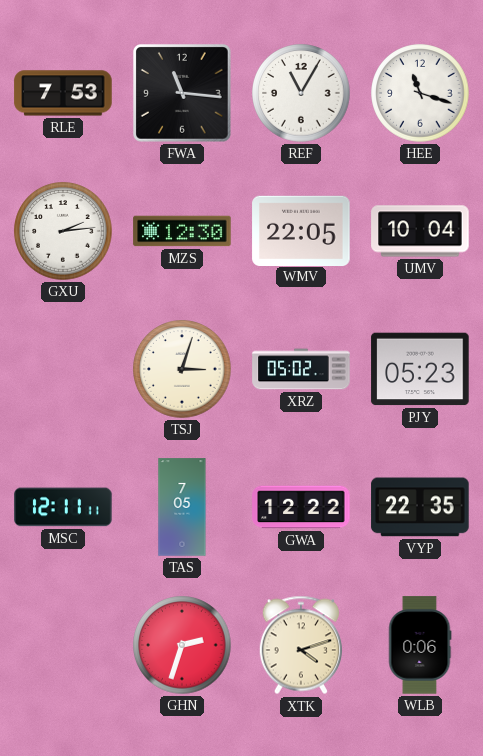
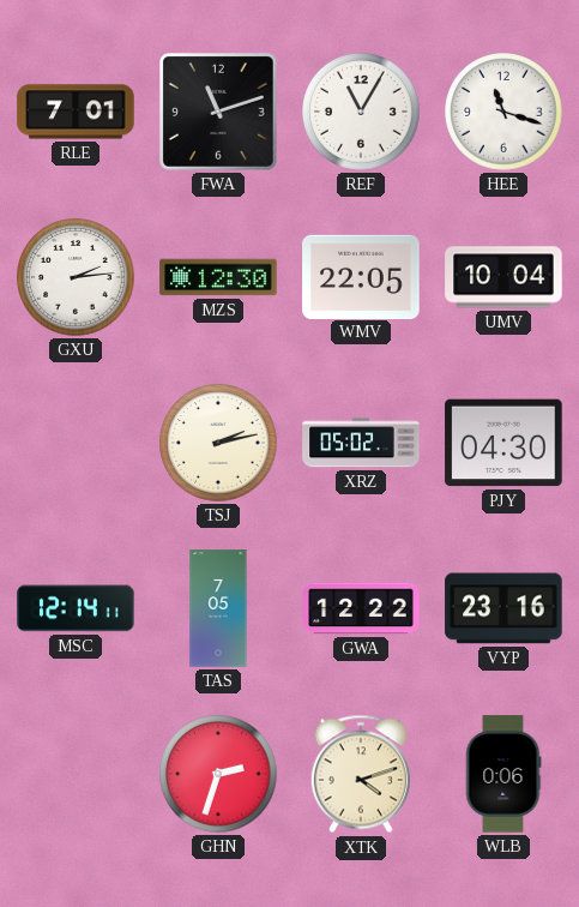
RLE: 7:53 -> 7:01
FWA: 11:16 -> 11:12
TSJ: 3:03 -> 2:13
PJY: 05:23 -> 04:30
MSC: 12:11 -> 12:14
VYP: 22:35 -> 23:16
